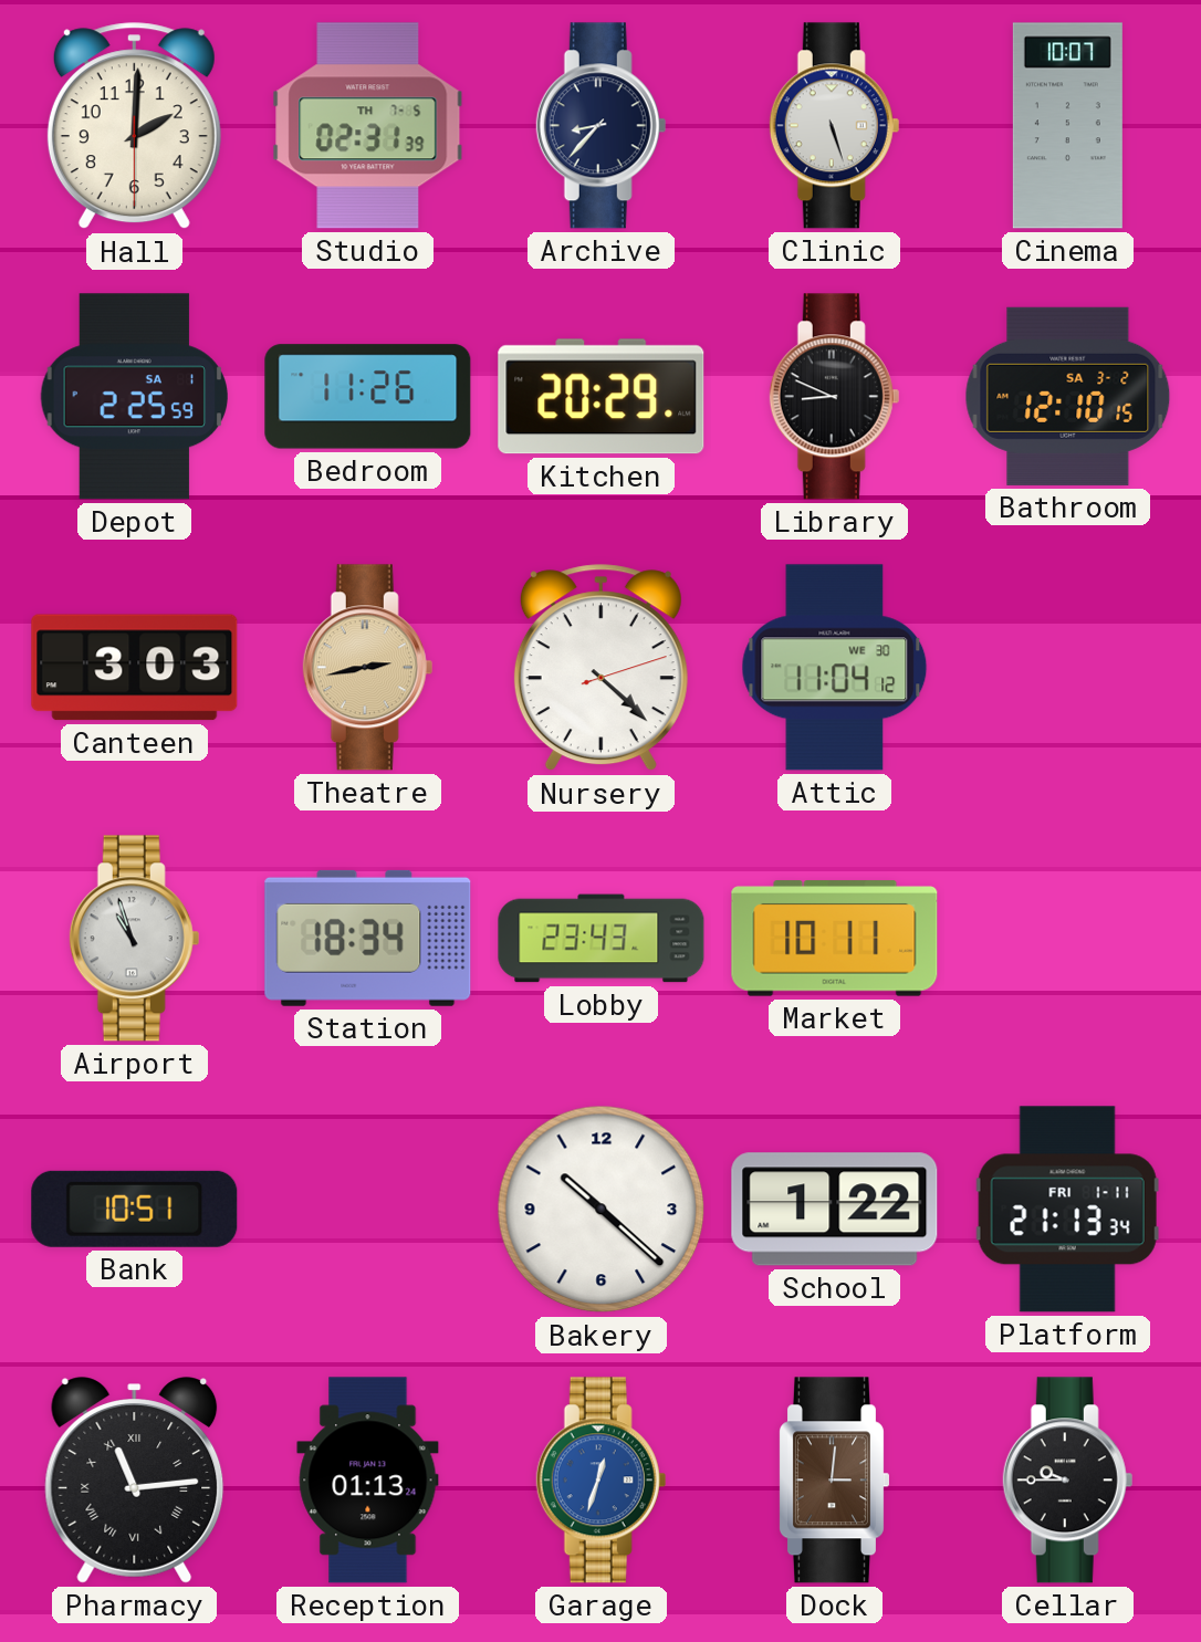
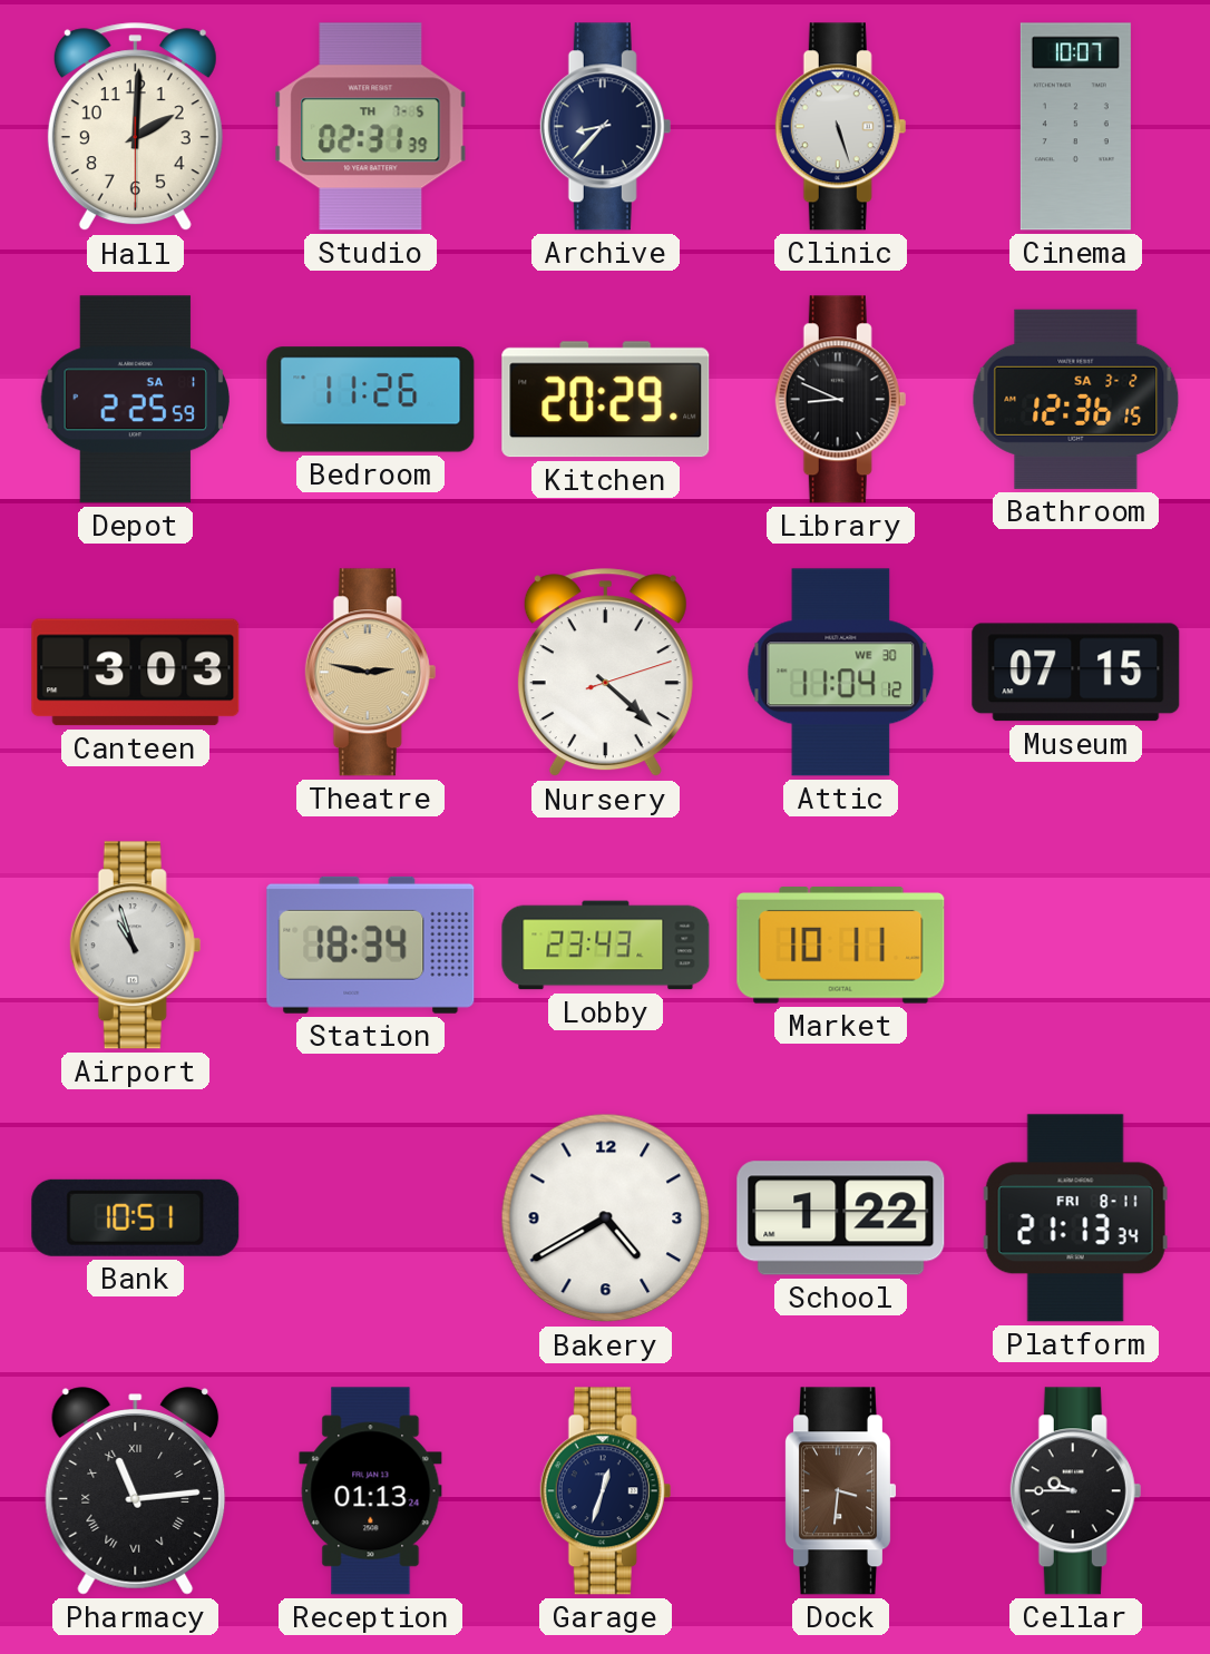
Bathroom: 12:10 -> 12:36
Theatre: 2:43 -> 2:47
Museum: none -> 07:15
Bakery: 10:22 -> 4:40
Platform date: FRI 1-11 -> FRI 8-11
Garage dial: blue -> navy
Dock: 3:01 -> 3:31
